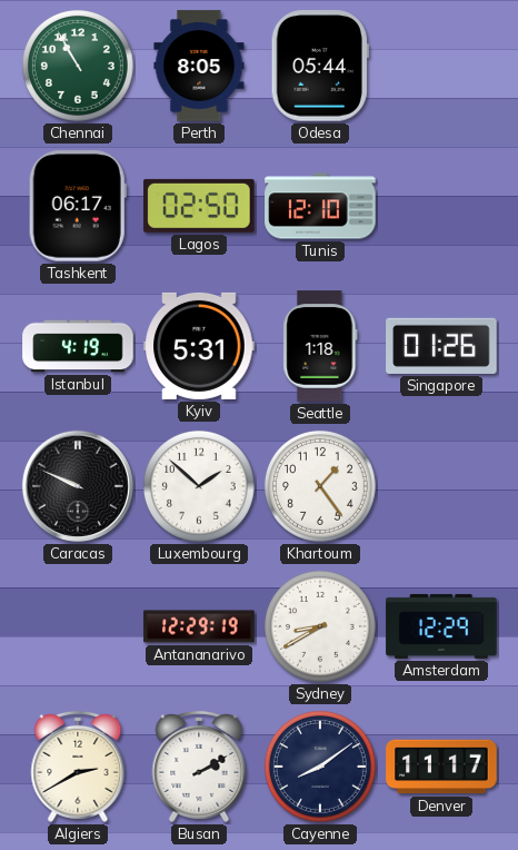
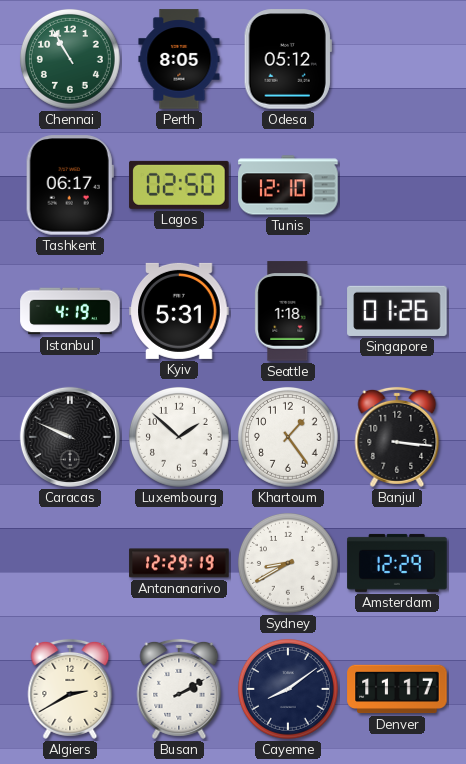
Odesa: 05:44 -> 05:12
Banjul: none -> 3:16
